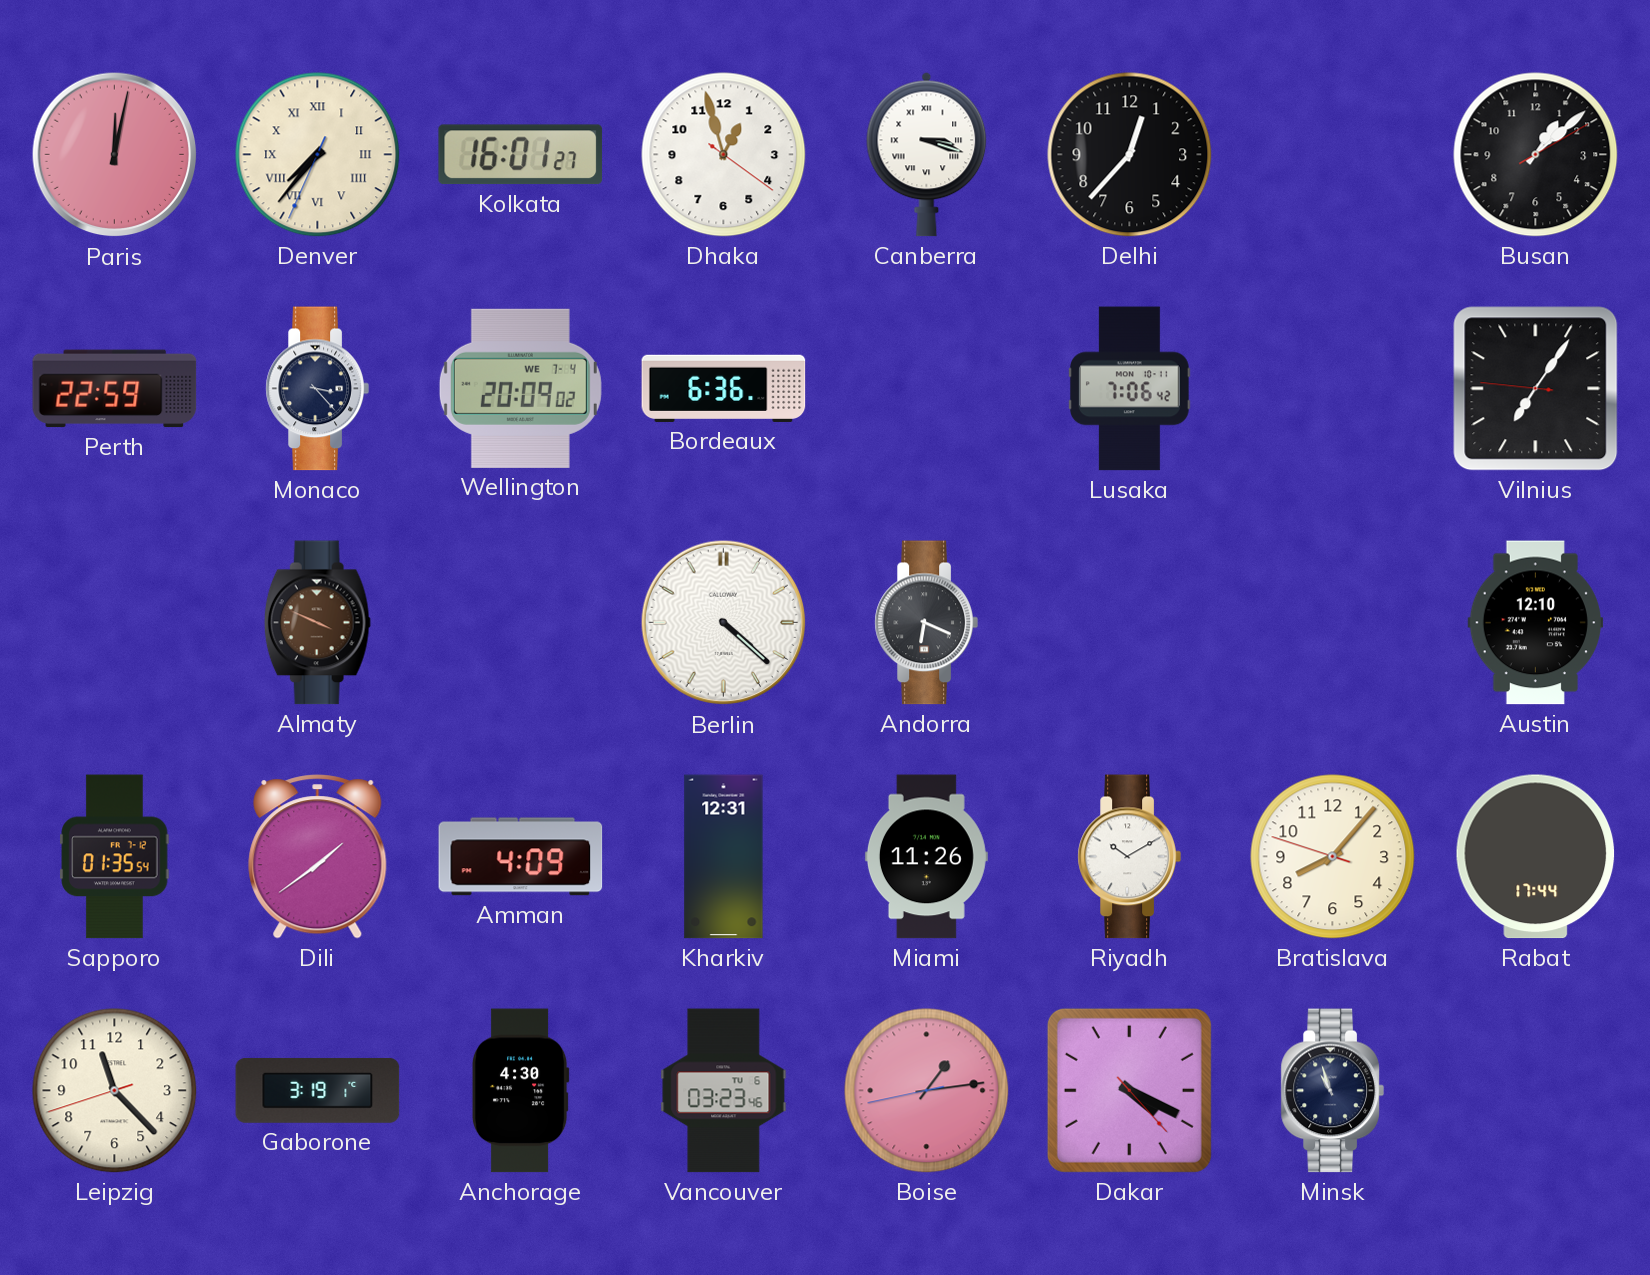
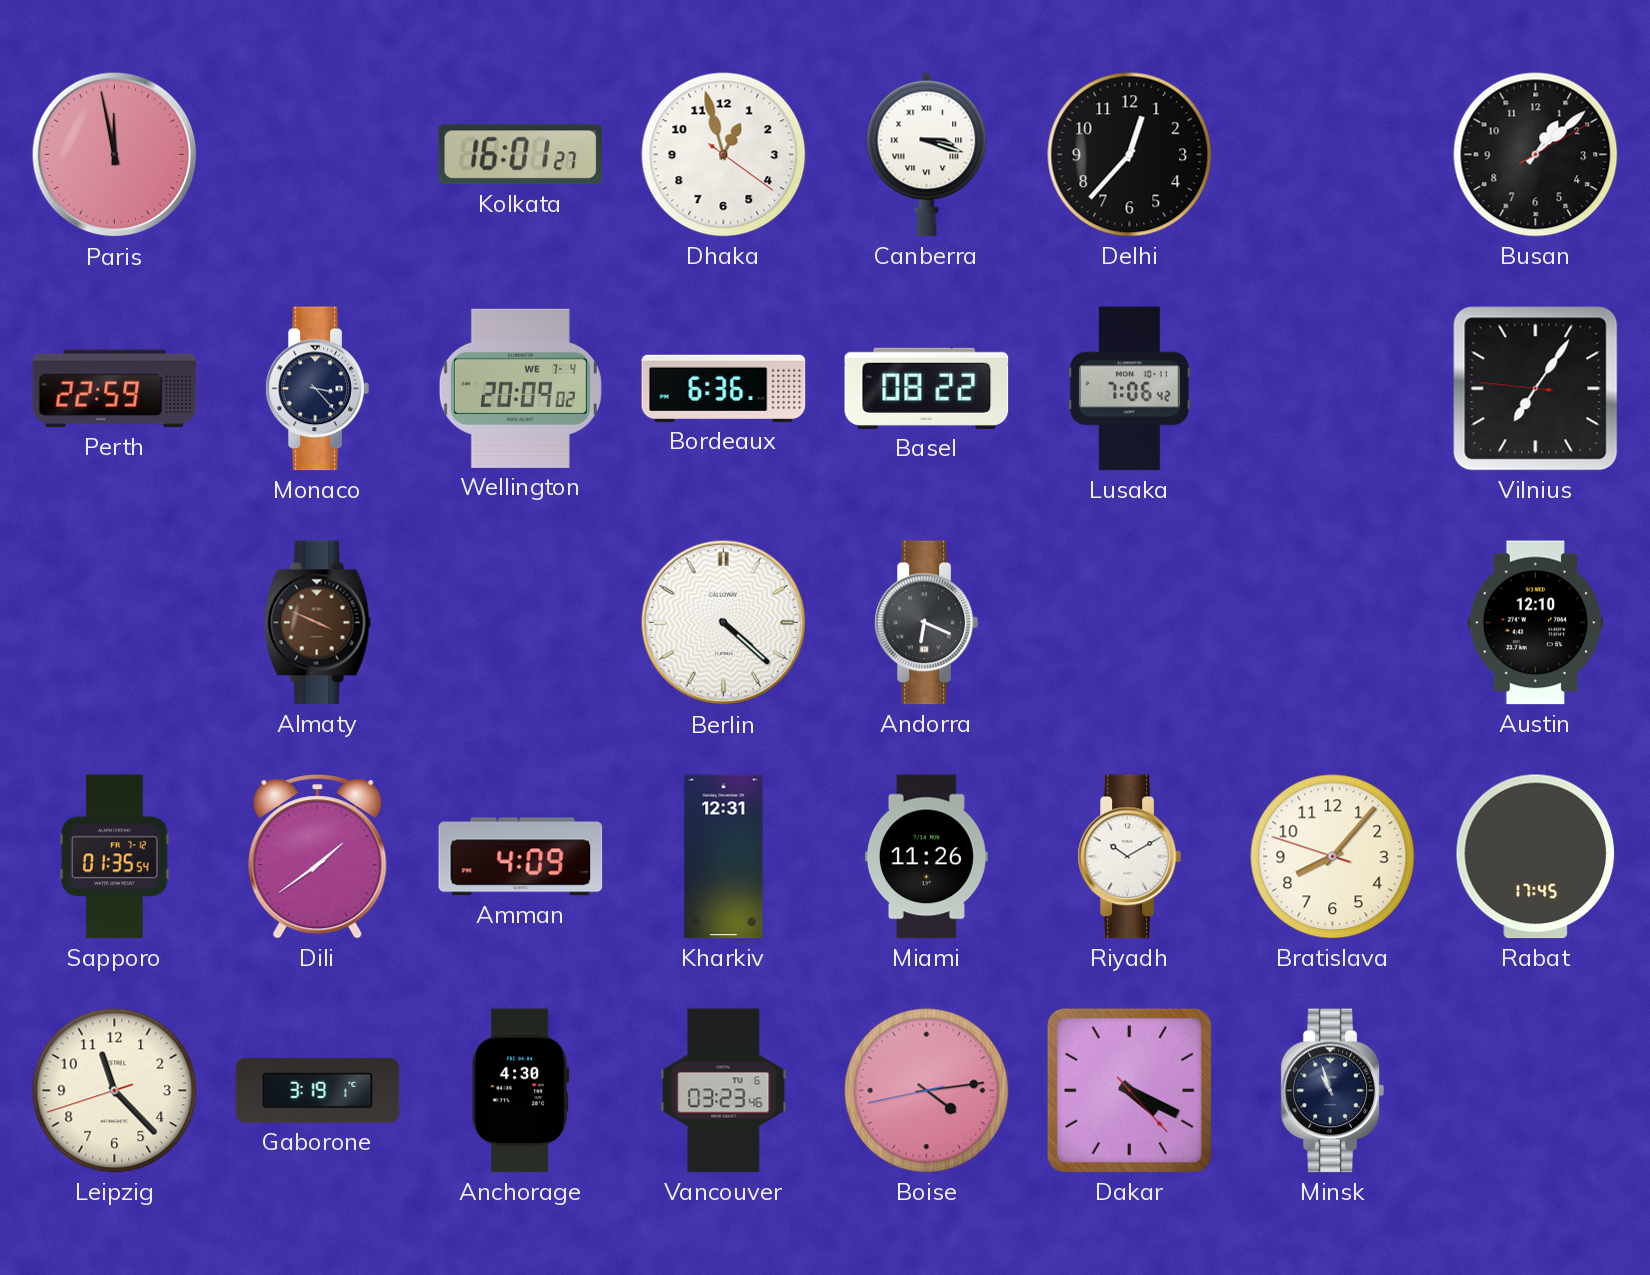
Paris: 12:02 -> 11:58
Denver: 7:36 -> none
Basel: none -> 08:22
Rabat: 17:44 -> 17:45
Boise: 1:13 -> 4:13
